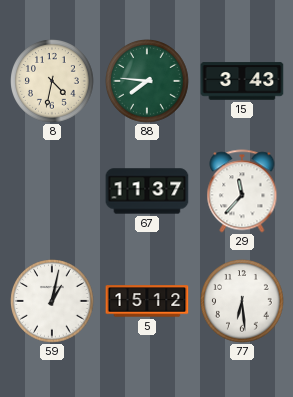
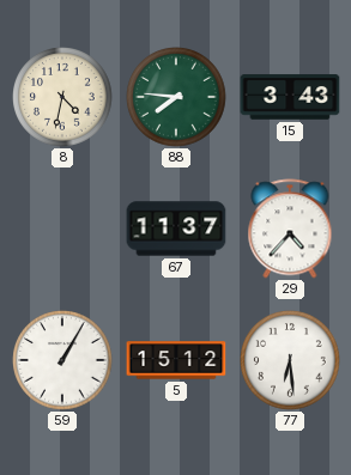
29: 11:37 -> 4:37
59: 1:02 -> 1:05
